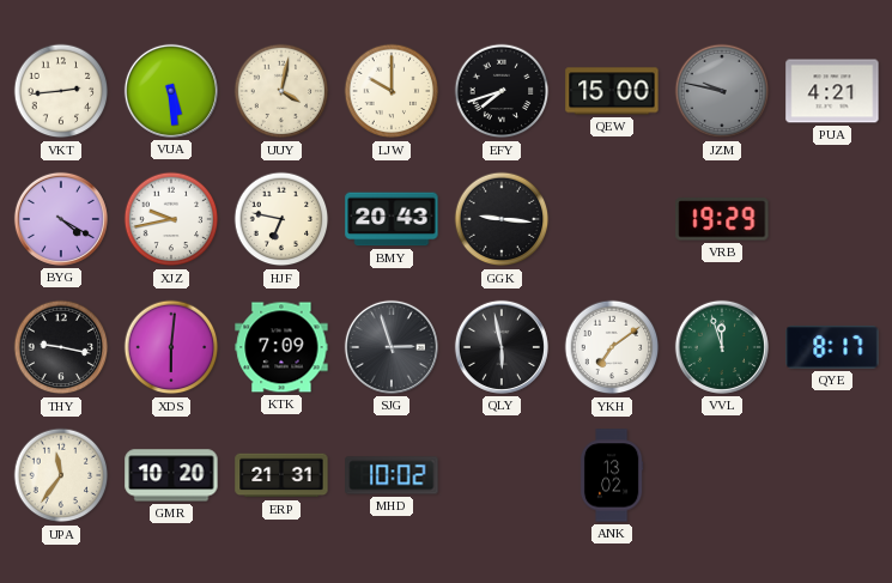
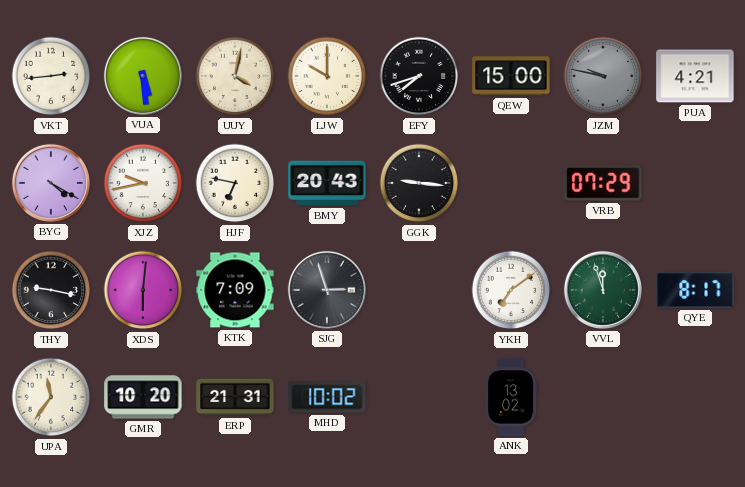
VRB: 19:29 -> 07:29
QLY: 5:58 -> none
